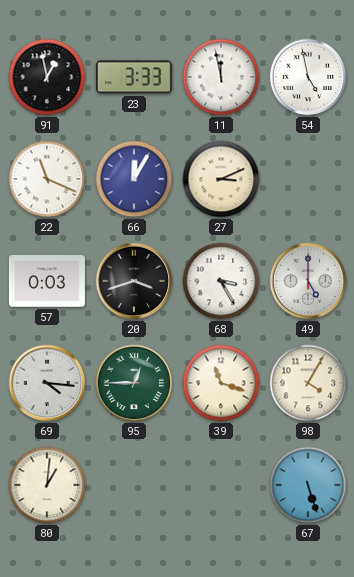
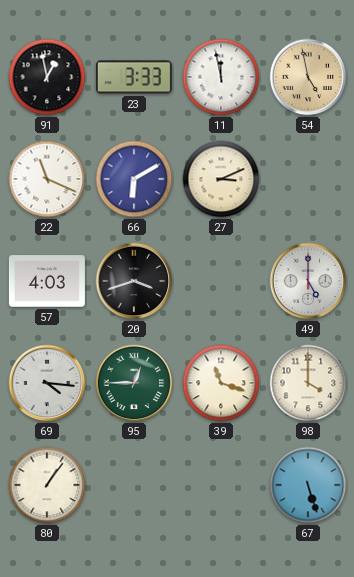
54 dial: white -> champagne
66: 12:05 -> 6:10
57: 0:03 -> 4:03
68: 3:25 -> none
98: 4:05 -> 4:00
80: 1:01 -> 1:06
